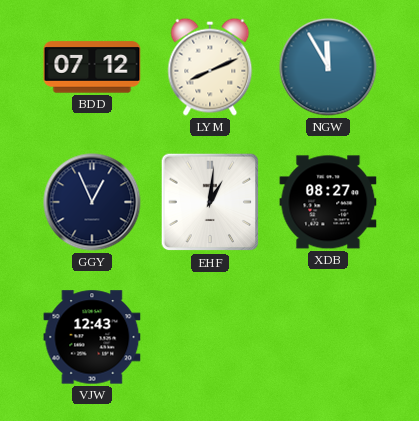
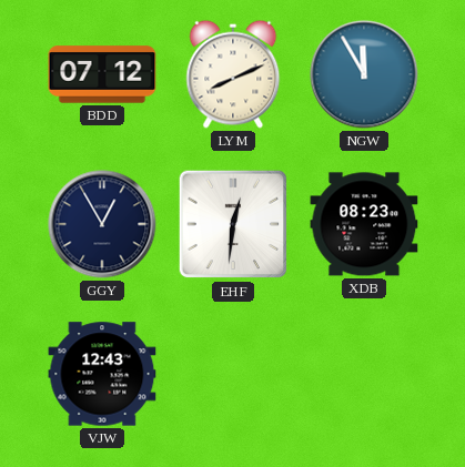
GGY: 12:56 -> 12:55
EHF: 1:01 -> 12:31
XDB: 08:27 -> 08:23
